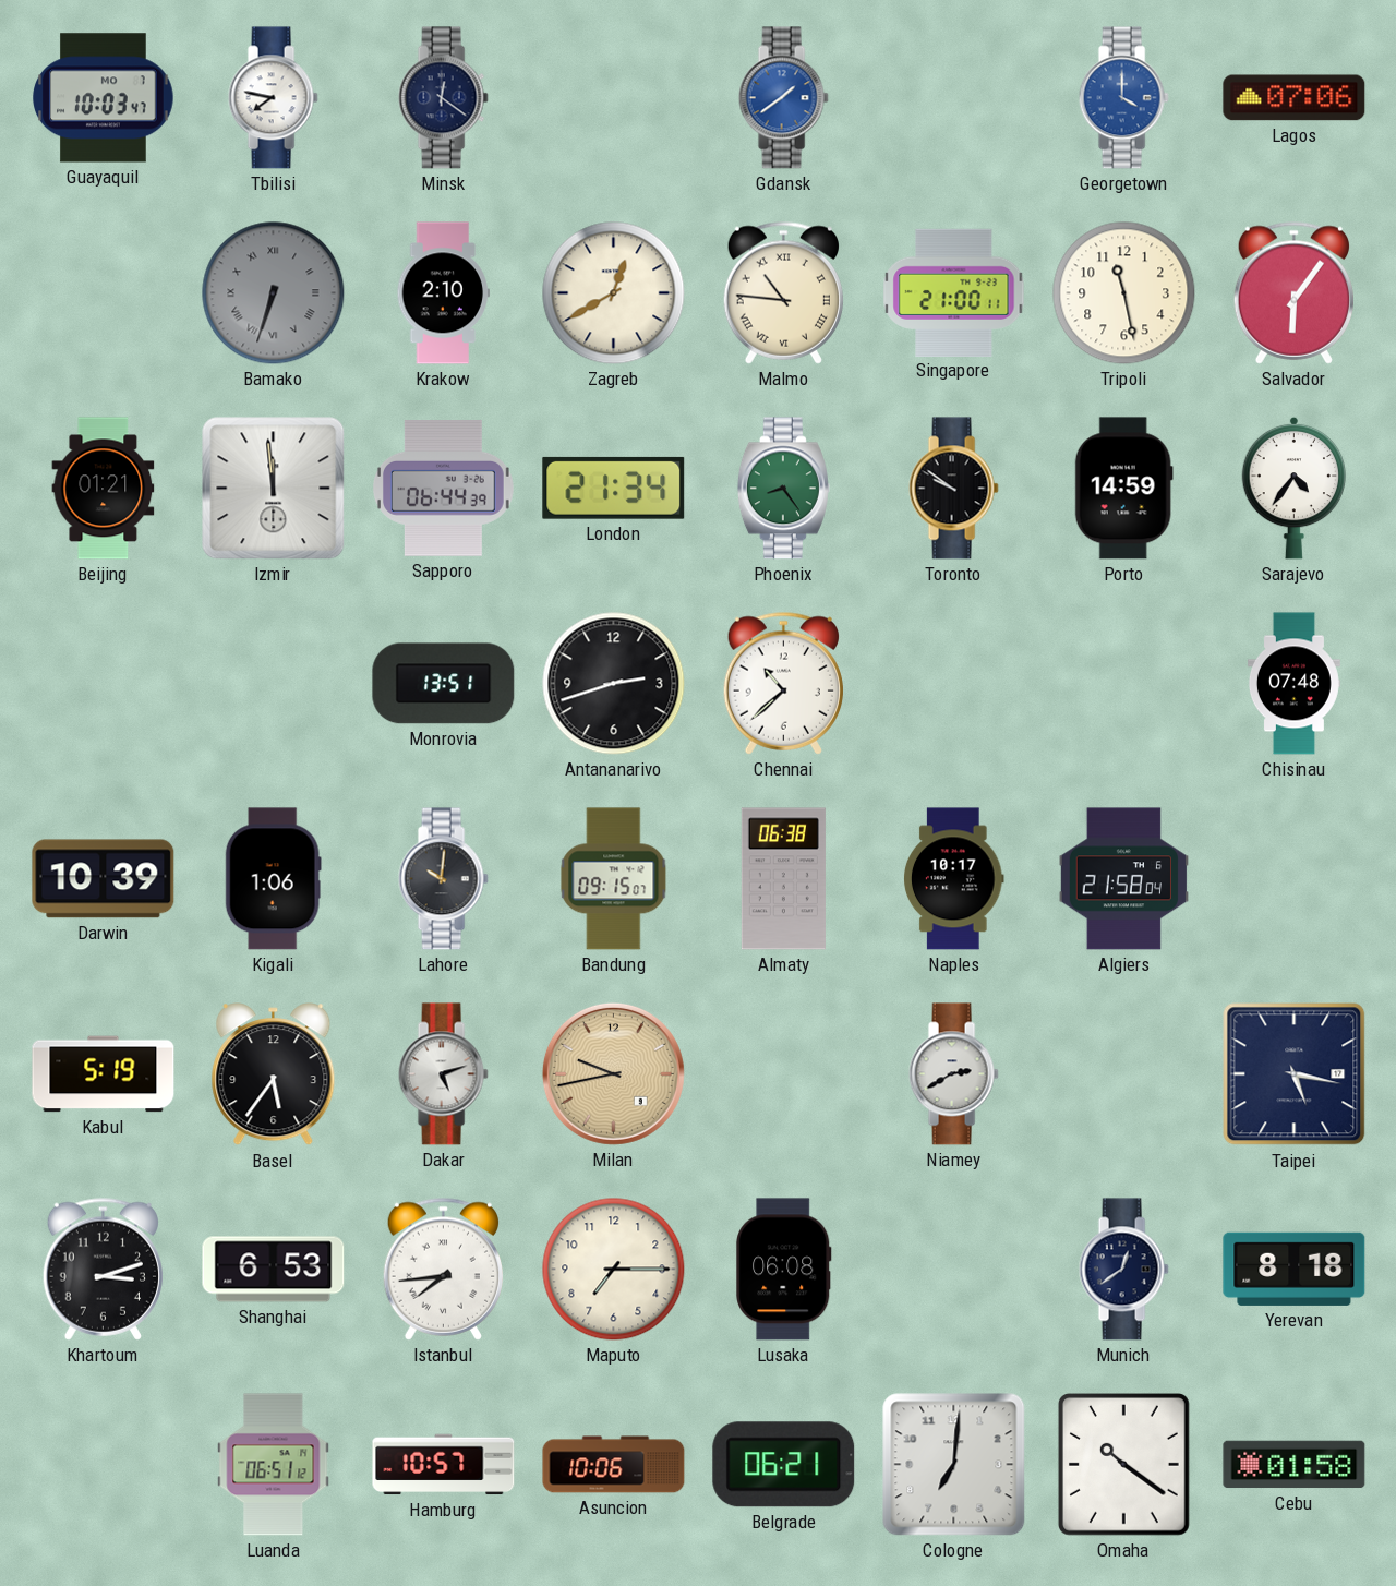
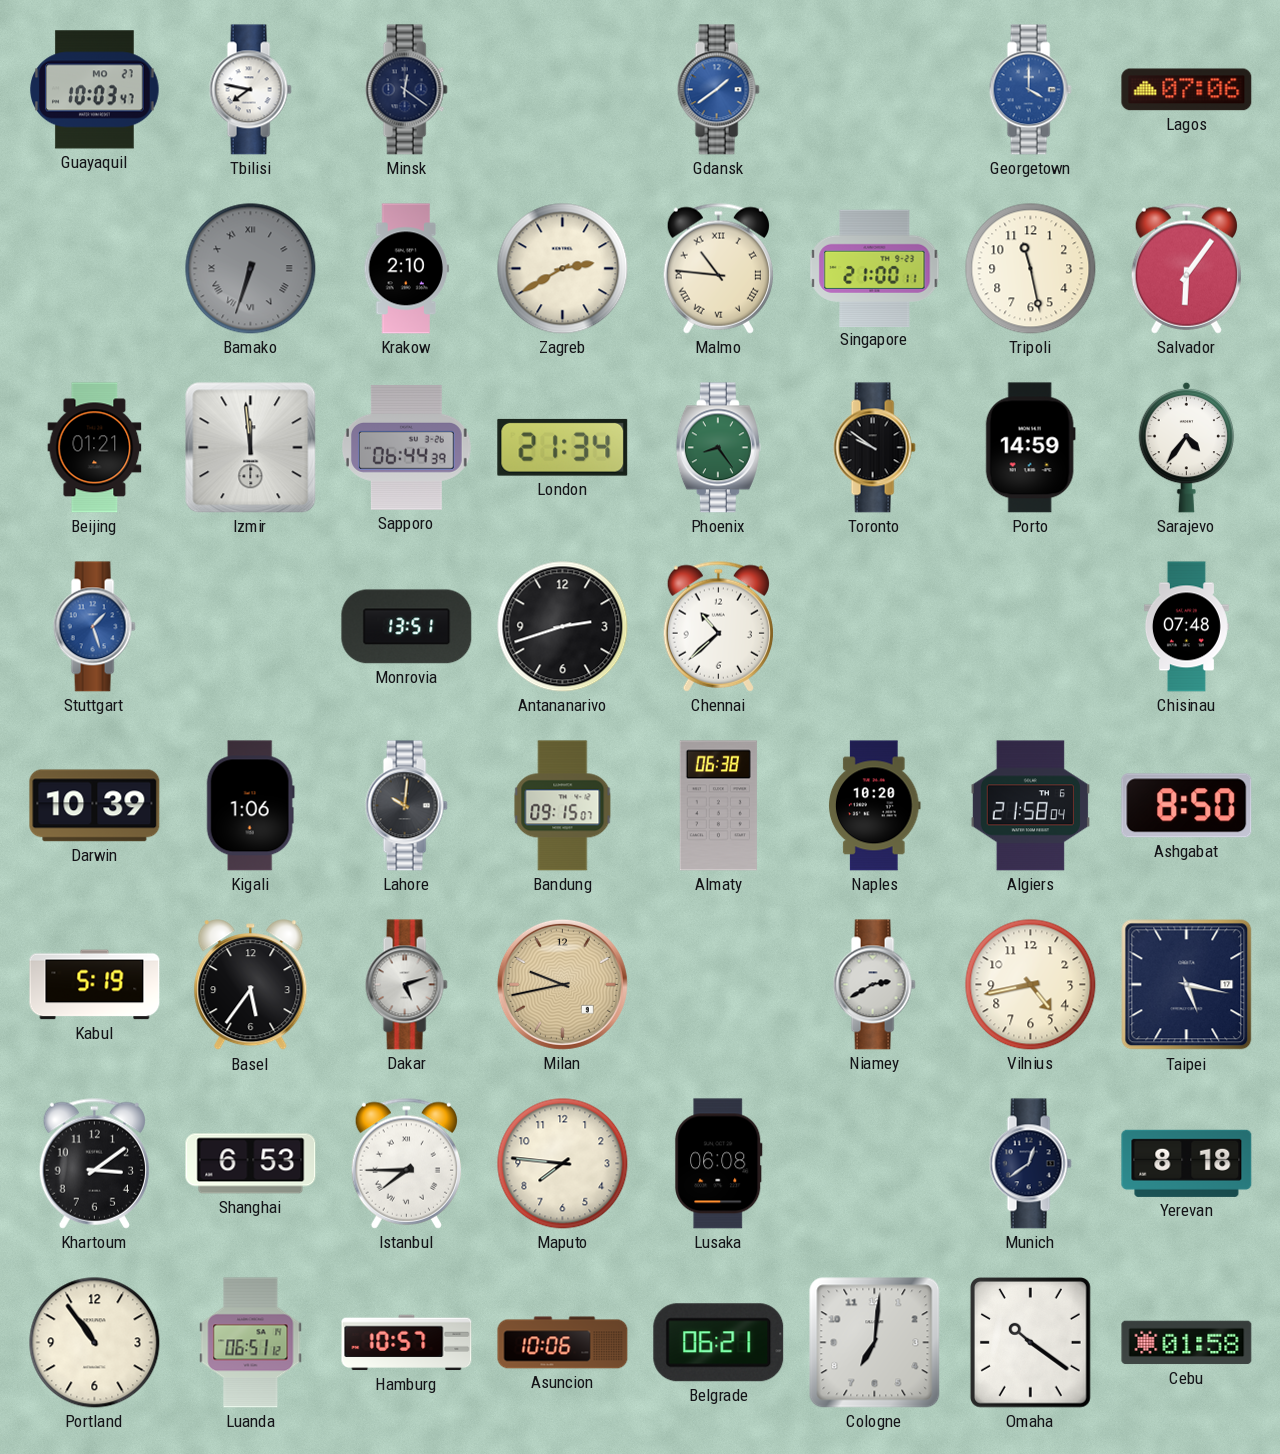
Guayaquil date: MO 7 -> MO 27
Zagreb: 12:40 -> 2:40
Stuttgart: none -> 1:27
Naples: 10:17 -> 10:20
Ashgabat: none -> 8:50
Vilnius: none -> 4:43
Khartoum: 3:12 -> 3:09
Istanbul: 7:44 -> 7:45
Maputo: 7:15 -> 7:46
Portland: none -> 10:54
